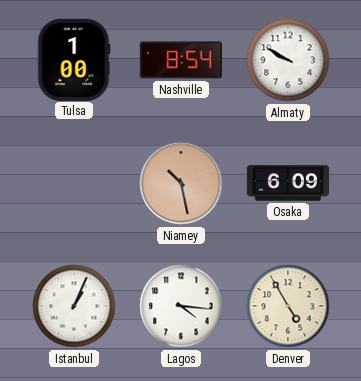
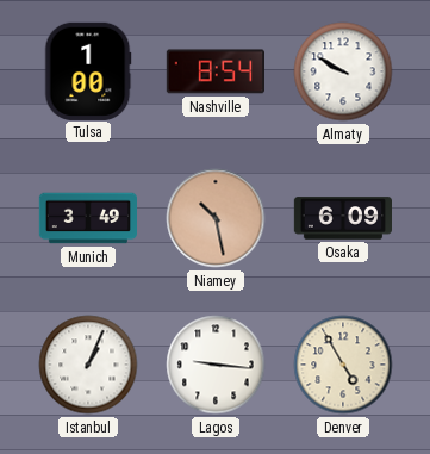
Munich: none -> 3:49
Lagos: 4:16 -> 9:16
